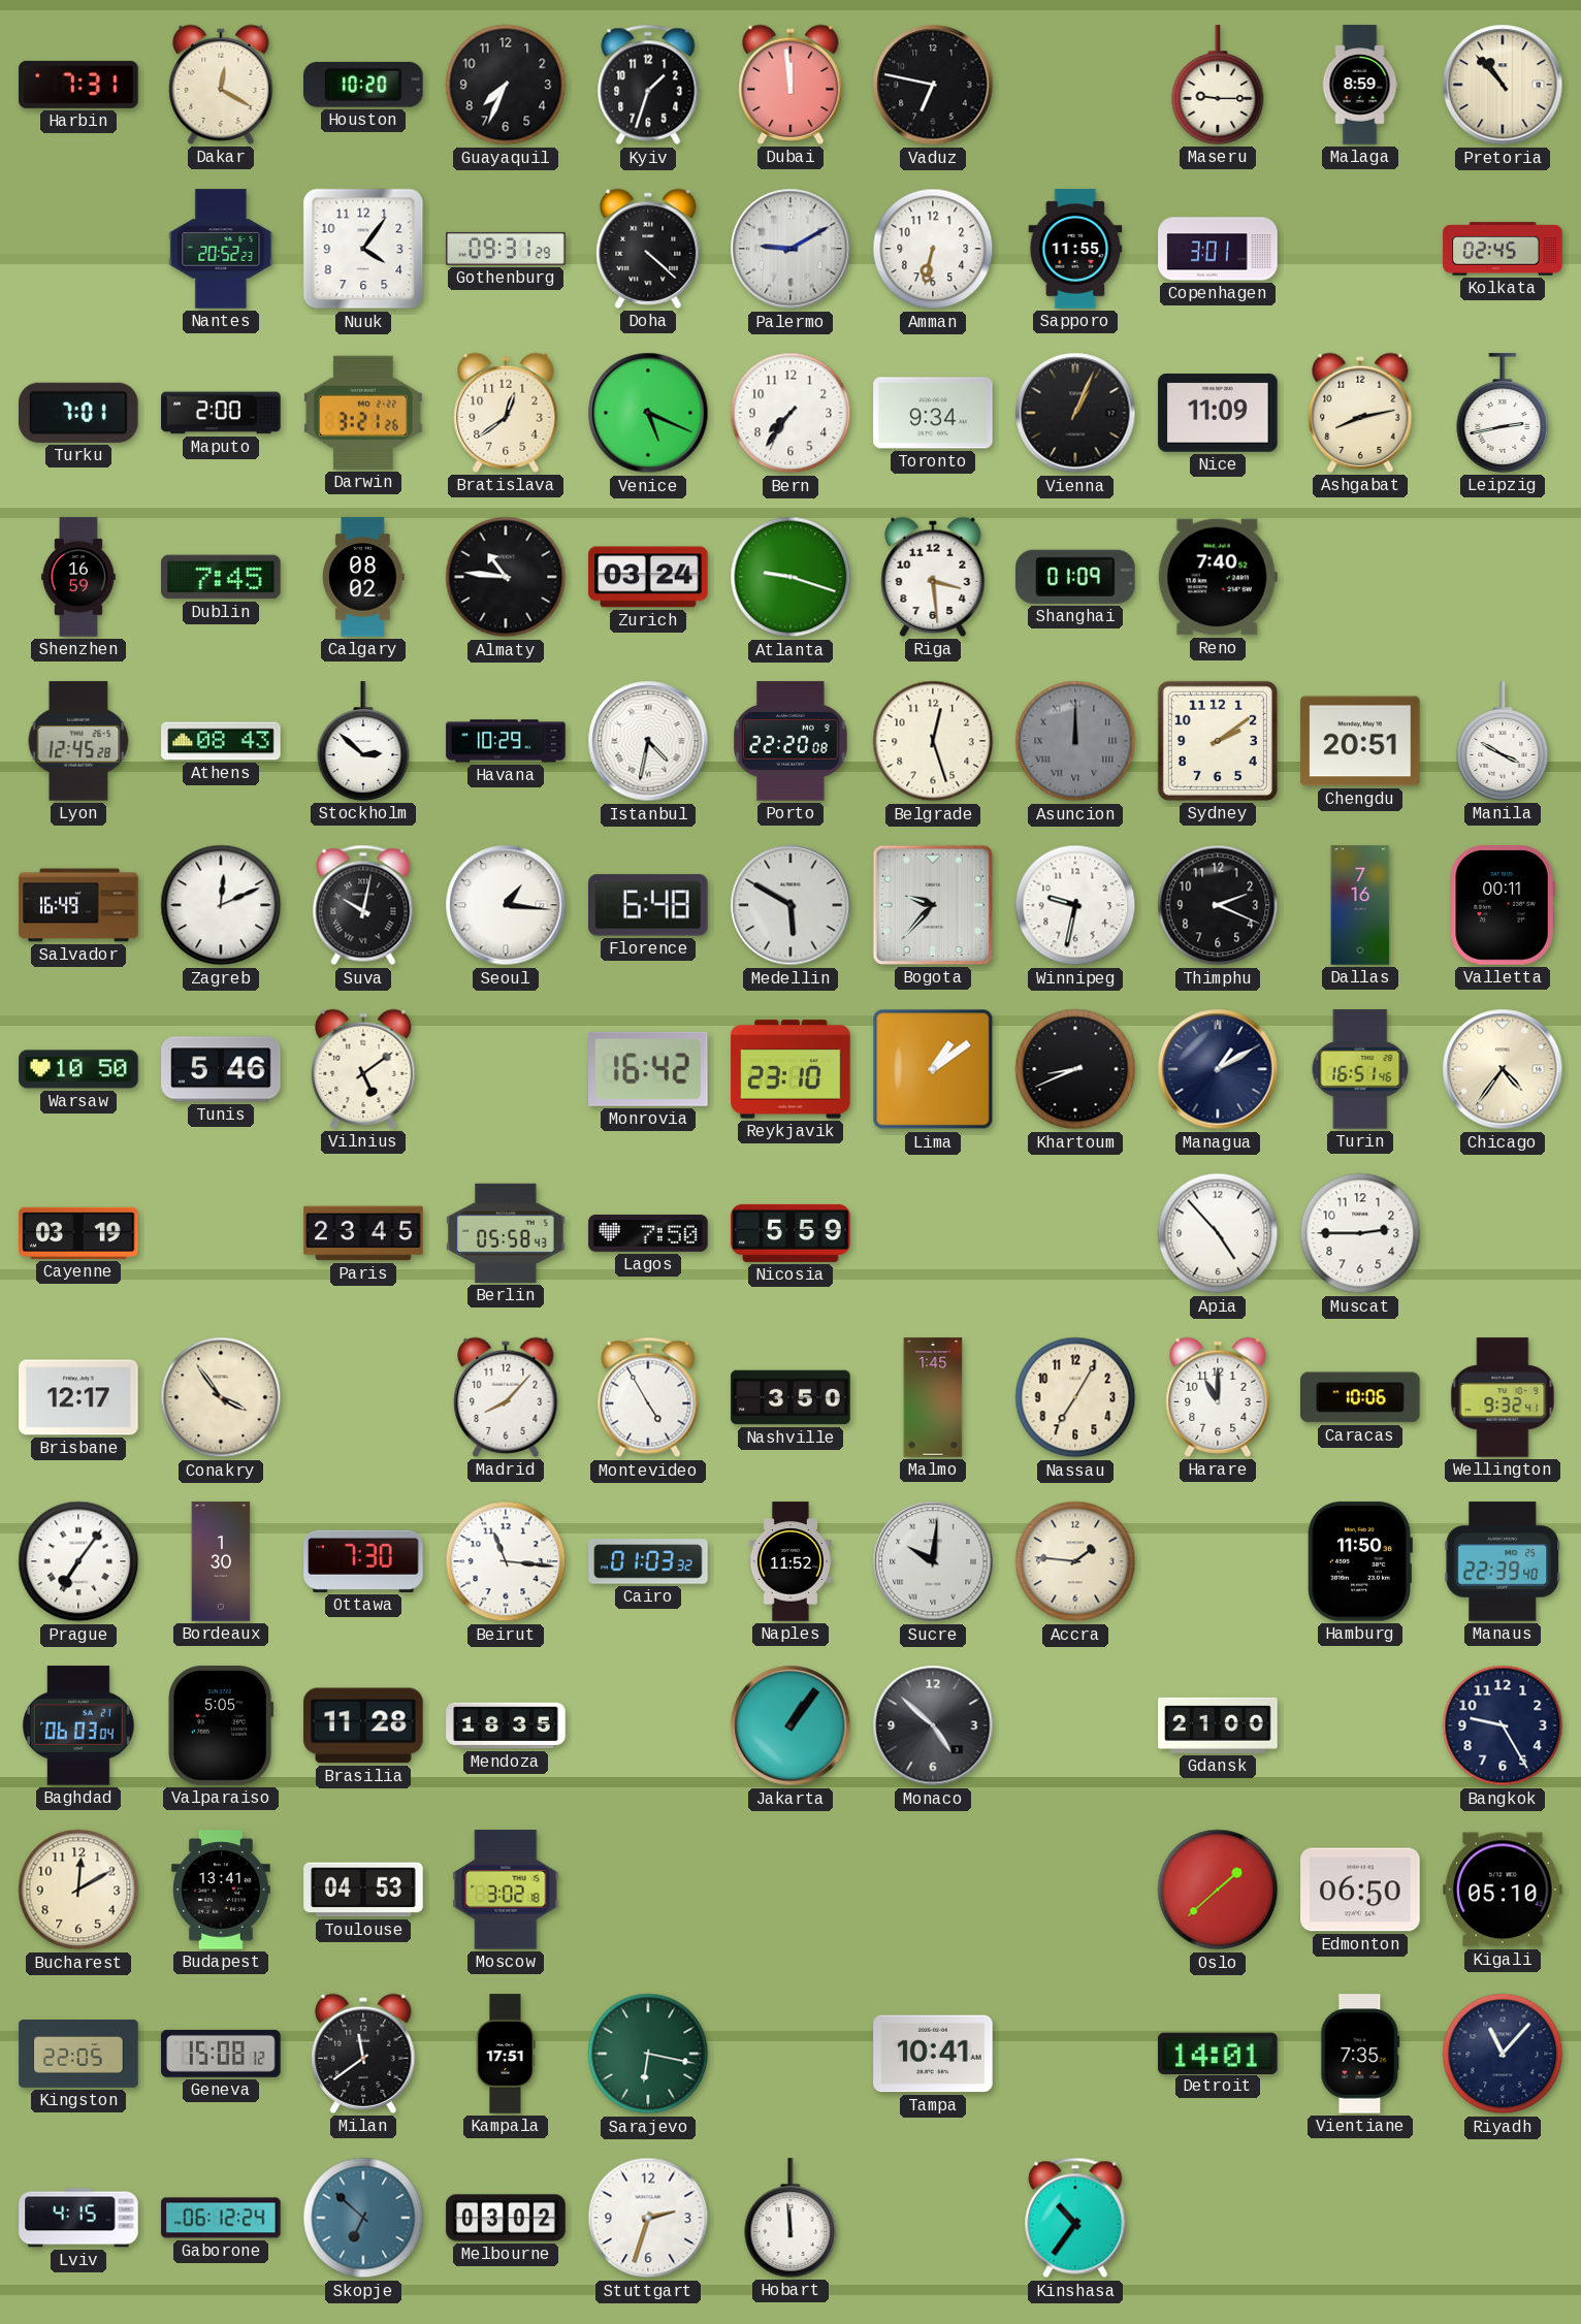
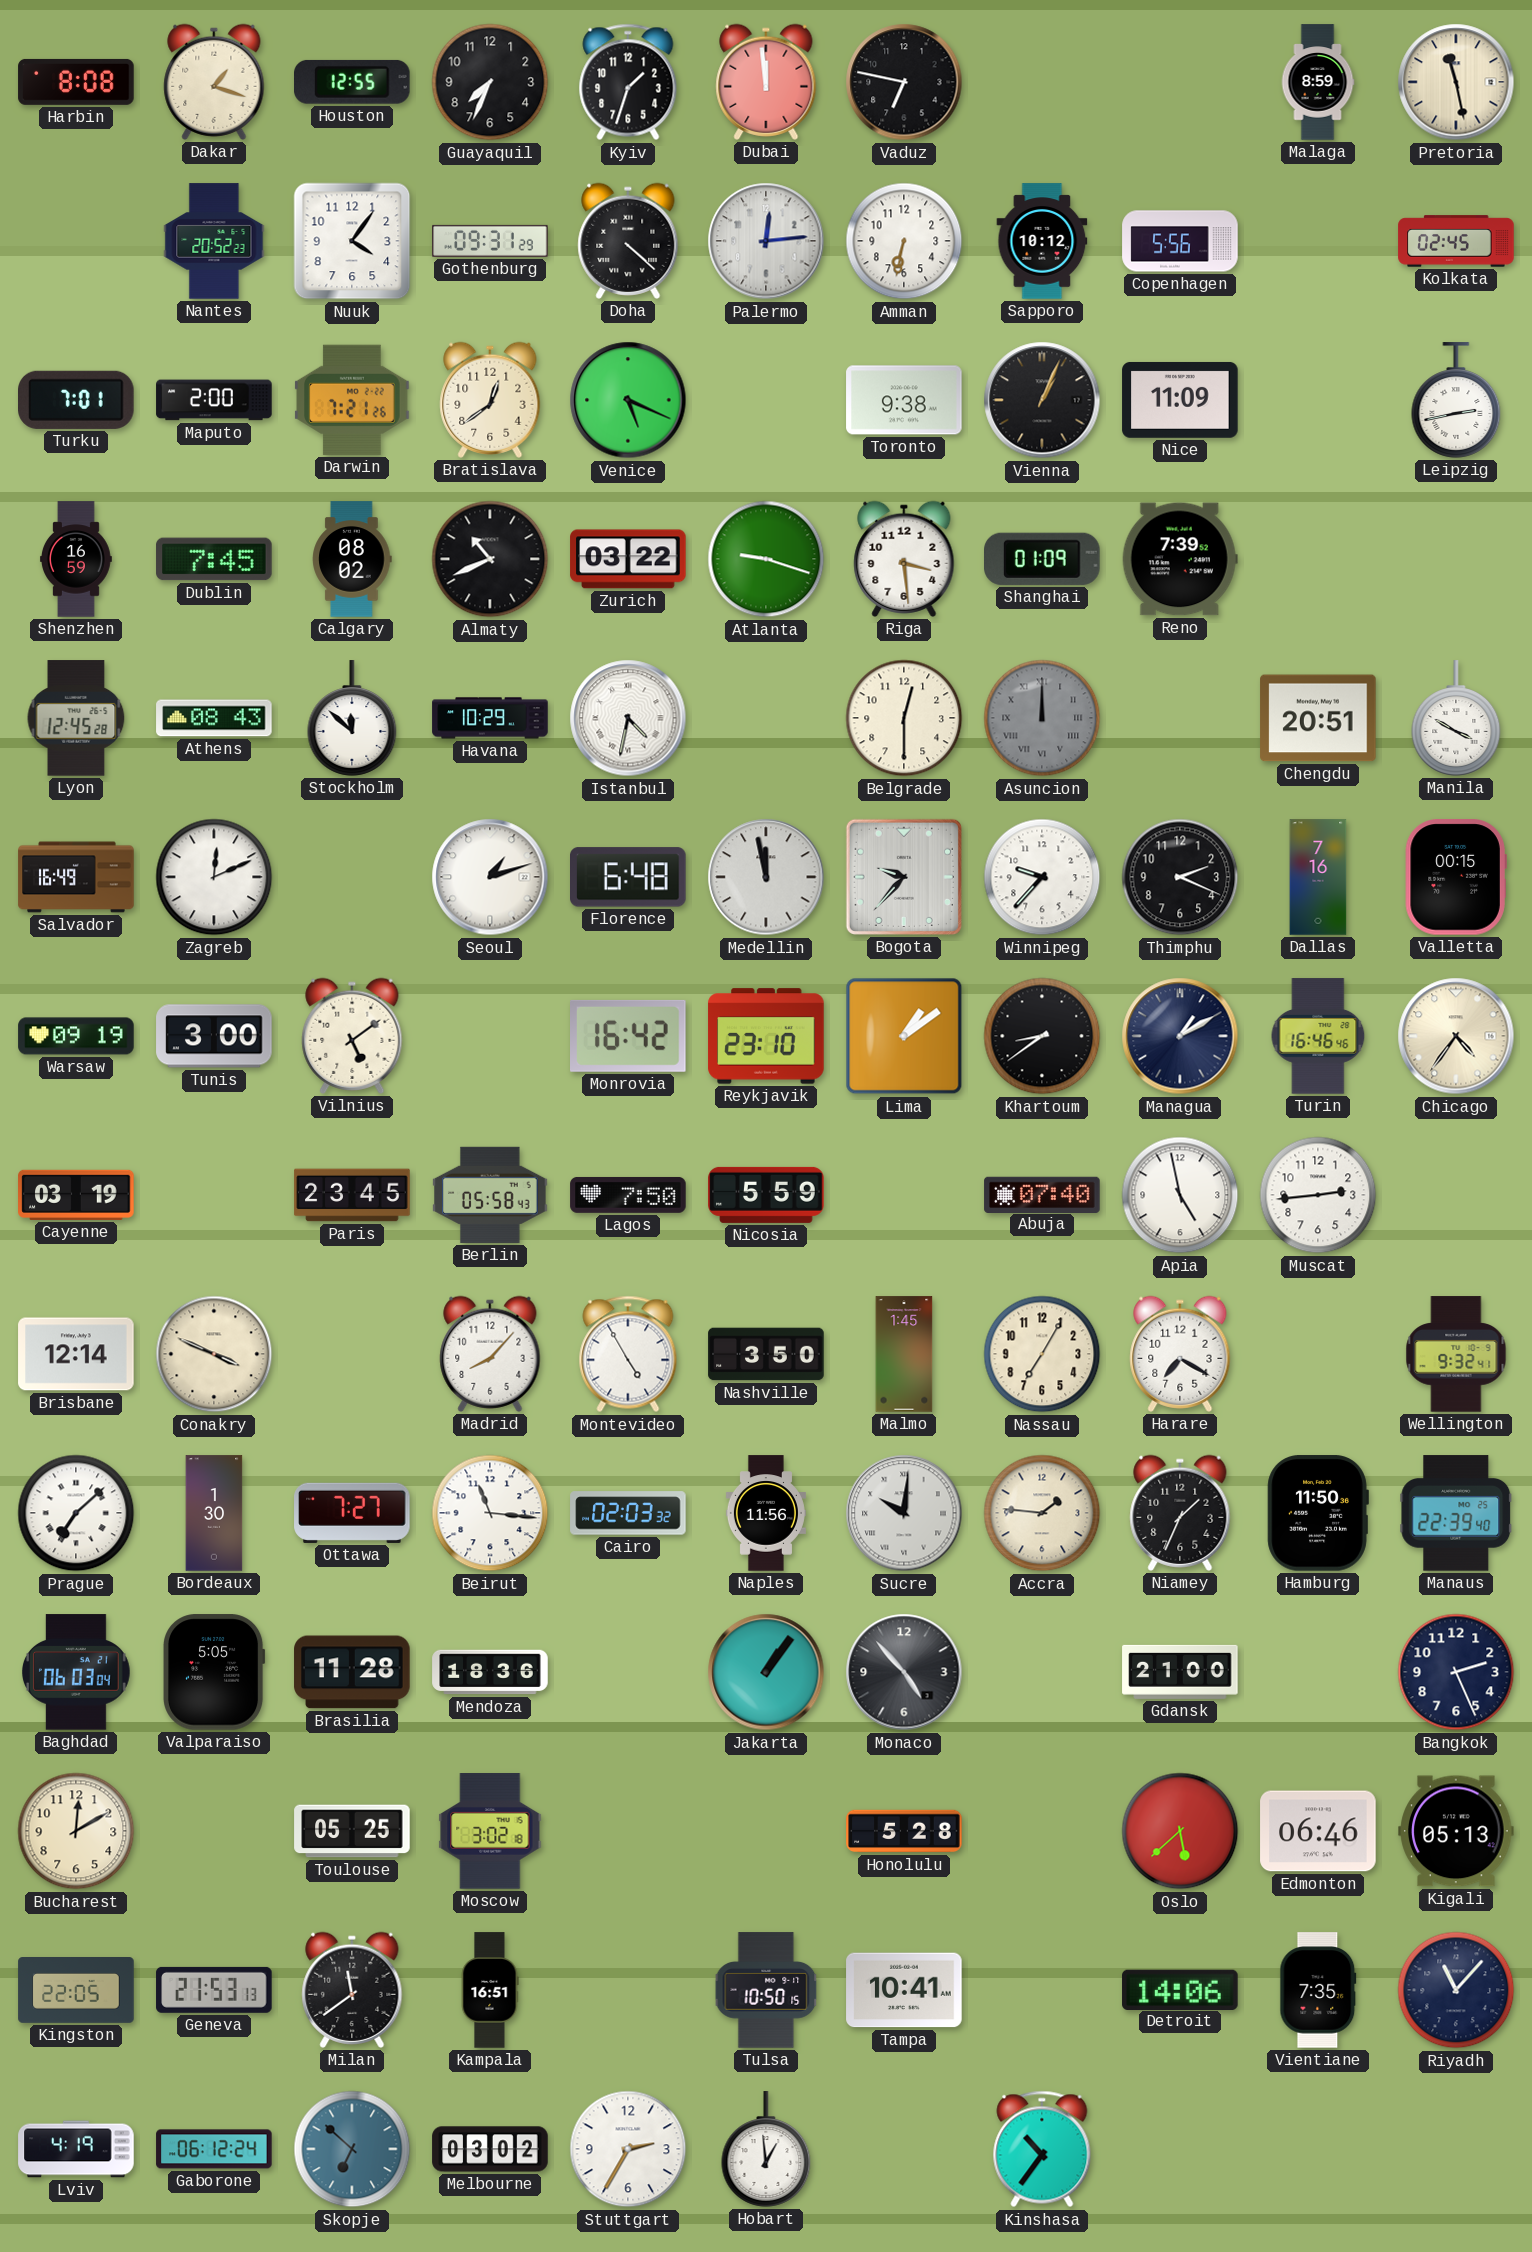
Harbin: 7:31 -> 8:08
Dakar: 12:20 -> 1:18
Houston: 10:20 -> 12:55
Maseru: 9:15 -> none
Pretoria: 10:53 -> 11:28
Palermo: 9:10 -> 12:14
Sapporo: 11:55 -> 10:12
Copenhagen: 3:01 -> 5:56
Darwin: 3:21 -> 7:21
Bern: 7:36 -> none
Toronto: 9:34 -> 9:38
Ashgabat: 8:13 -> none
Almaty: 10:46 -> 10:41
Zurich: 03:24 -> 03:22
Reno: 7:40 -> 7:39
Stockholm: 2:52 -> 11:52
Porto: 22:20 -> none
Belgrade: 12:27 -> 12:30
Sydney: 2:09 -> none
Suva: 10:02 -> none
Seoul: 1:16 -> 1:12
Medellin: 5:50 -> 11:58
Winnipeg: 9:32 -> 9:37
Valletta: 00:11 -> 00:15
Warsaw: 10:50 -> 09:19
Tunis: 5:46 -> 3:00
Khartoum: 8:41 -> 8:39
Turin: 16:51 -> 16:46
Abuja: none -> 07:40
Apia: 4:53 -> 4:58
Muscat: 2:45 -> 2:44
Brisbane: 12:17 -> 12:14
Conakry: 3:54 -> 3:49
Harare: 11:00 -> 7:20
Caracas: 10:06 -> none
Prague: 7:06 -> 7:08
Ottawa: 7:30 -> 7:27
Cairo: 01:03 -> 02:03
Naples: 11:52 -> 11:56
Niamey: none -> 1:34
Mendoza: 18:35 -> 18:36
Monaco: 4:52 -> 4:53
Bangkok: 9:25 -> 2:26
Budapest: 13:41 -> none
Toulouse: 04:53 -> 05:25
Honolulu: none -> 5:28
Oslo: 1:38 -> 5:38
Edmonton: 06:50 -> 06:46
Kigali: 05:10 -> 05:13
Geneva: 15:08 -> 21:53
Kampala: 17:51 -> 16:51
Sarajevo: 6:17 -> none
Tulsa: none -> 10:50
Detroit: 14:01 -> 14:06
Lviv: 4:15 -> 4:19
Stuttgart: 2:33 -> 2:35
Hobart: 11:59 -> 12:59
